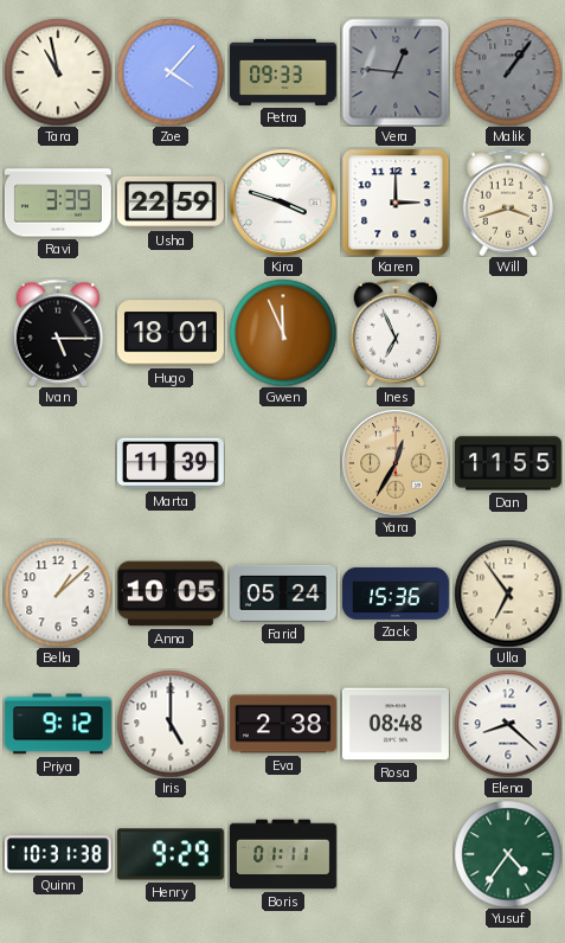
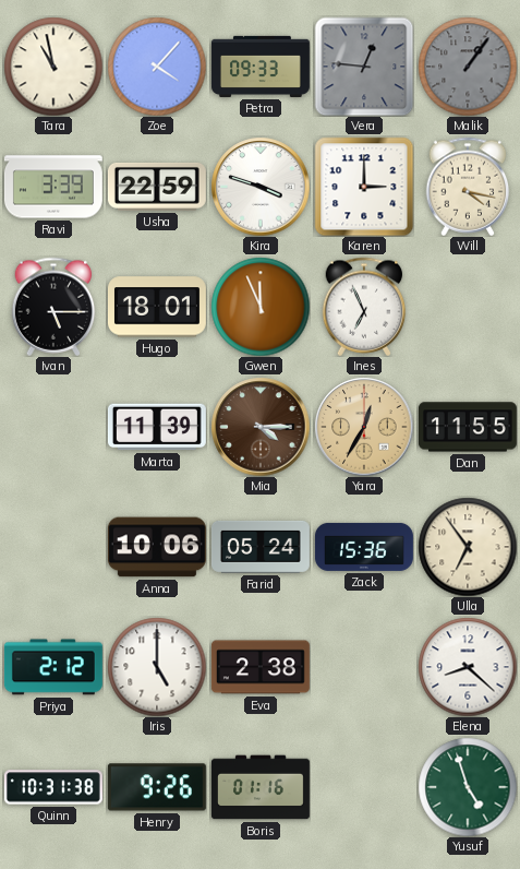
Will: 3:42 -> 4:17
Mia: none -> 4:15
Bella: 1:08 -> none
Anna: 10:05 -> 10:06
Priya: 9:12 -> 2:12
Rosa: 08:48 -> none
Henry: 9:29 -> 9:26
Boris: 01:11 -> 01:16
Yusuf: 4:36 -> 4:57
